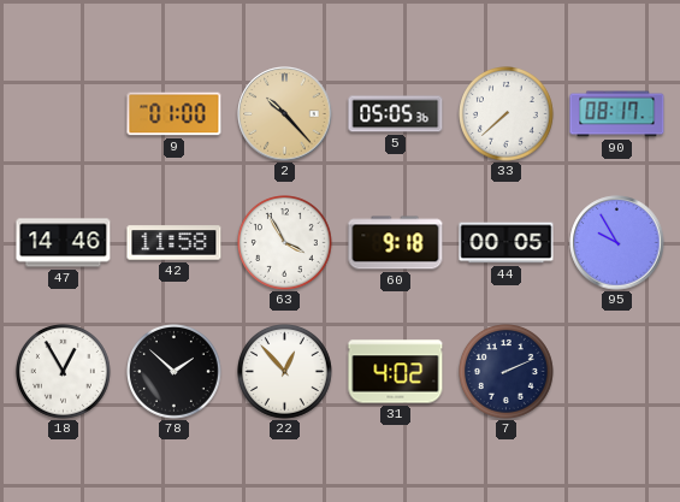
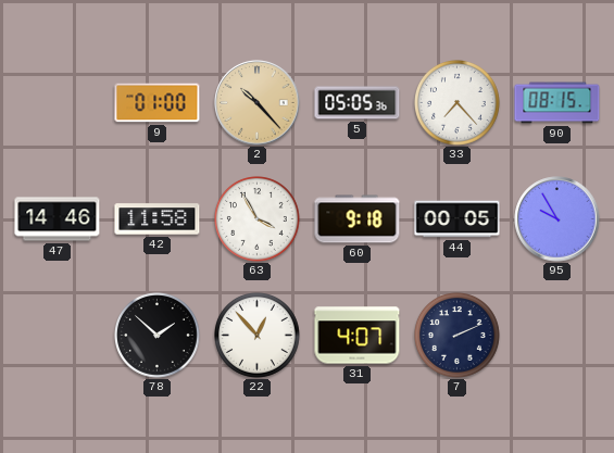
33: 7:38 -> 7:23
90: 08:17 -> 08:15
18: 12:55 -> none
31: 4:02 -> 4:07
